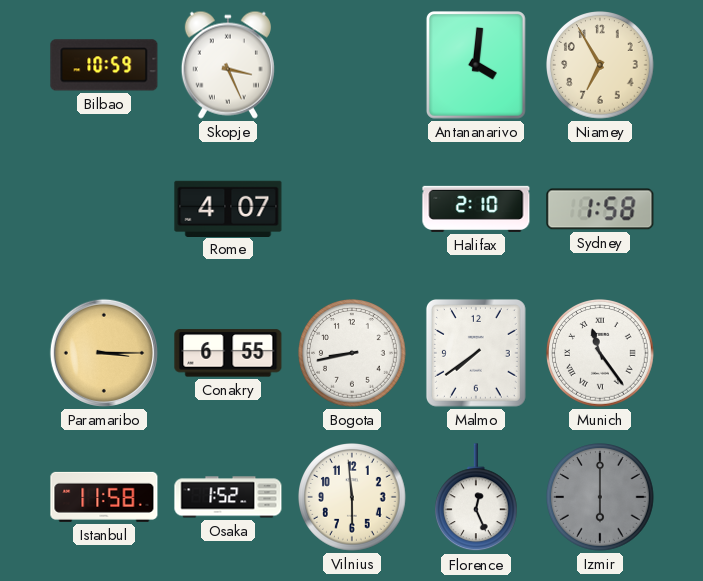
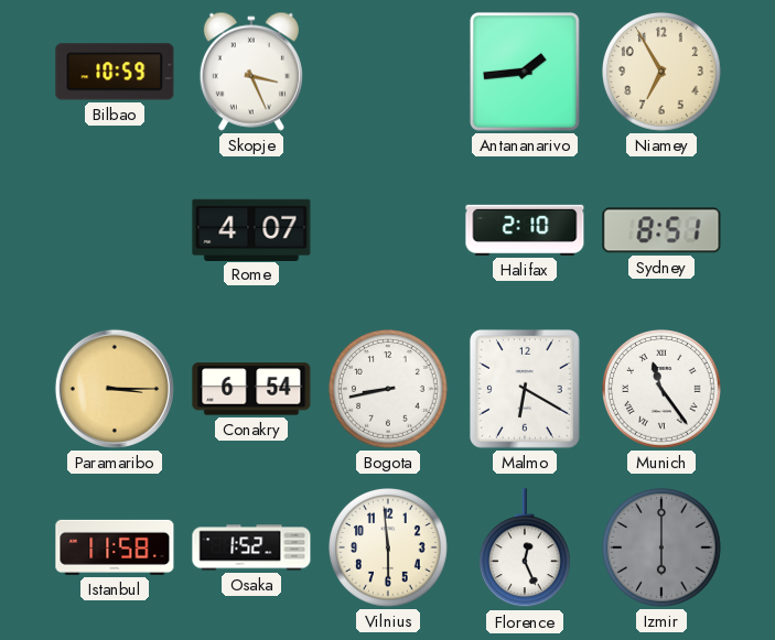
Antananarivo: 4:01 -> 1:44
Sydney: 1:58 -> 8:51
Conakry: 6:55 -> 6:54
Malmo: 7:39 -> 6:20
